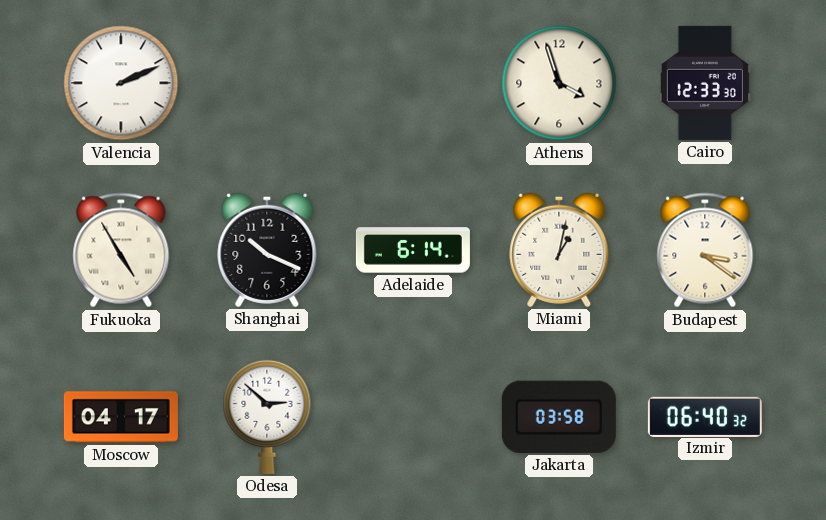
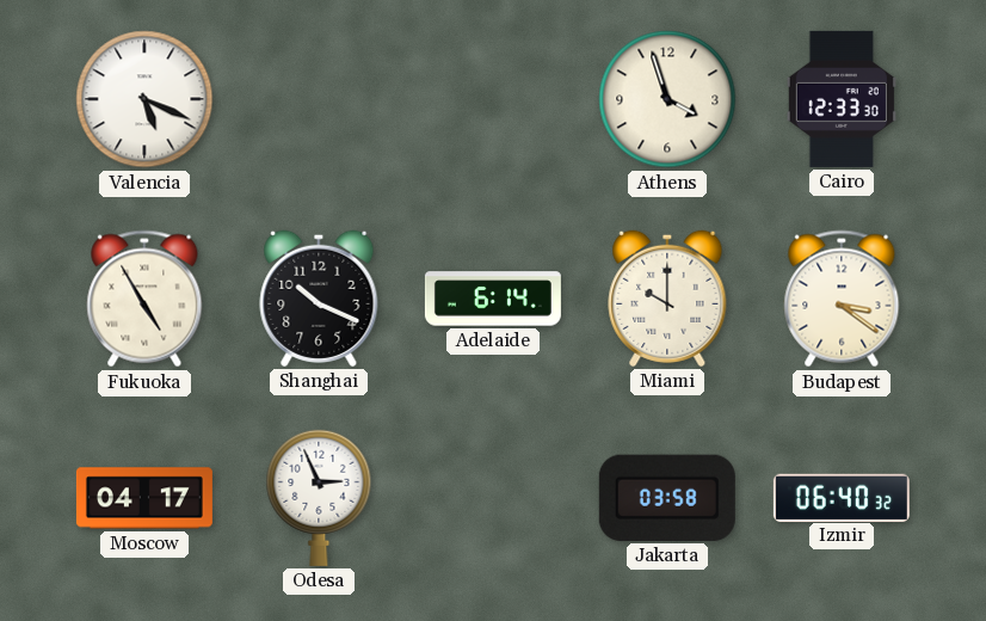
Valencia: 2:11 -> 5:19
Miami: 1:02 -> 10:00
Odesa: 2:52 -> 2:56
